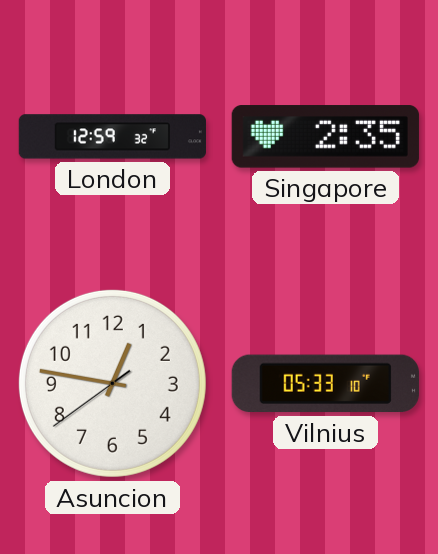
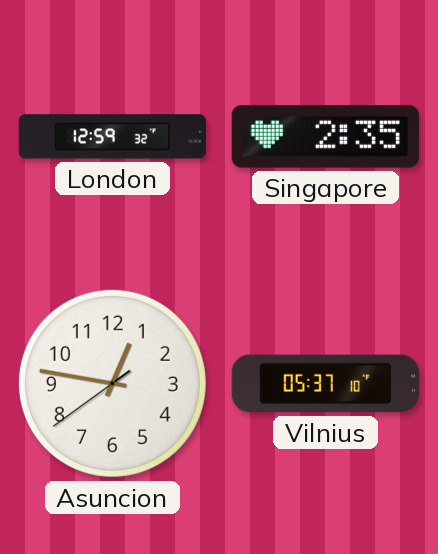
Vilnius: 05:33 -> 05:37
